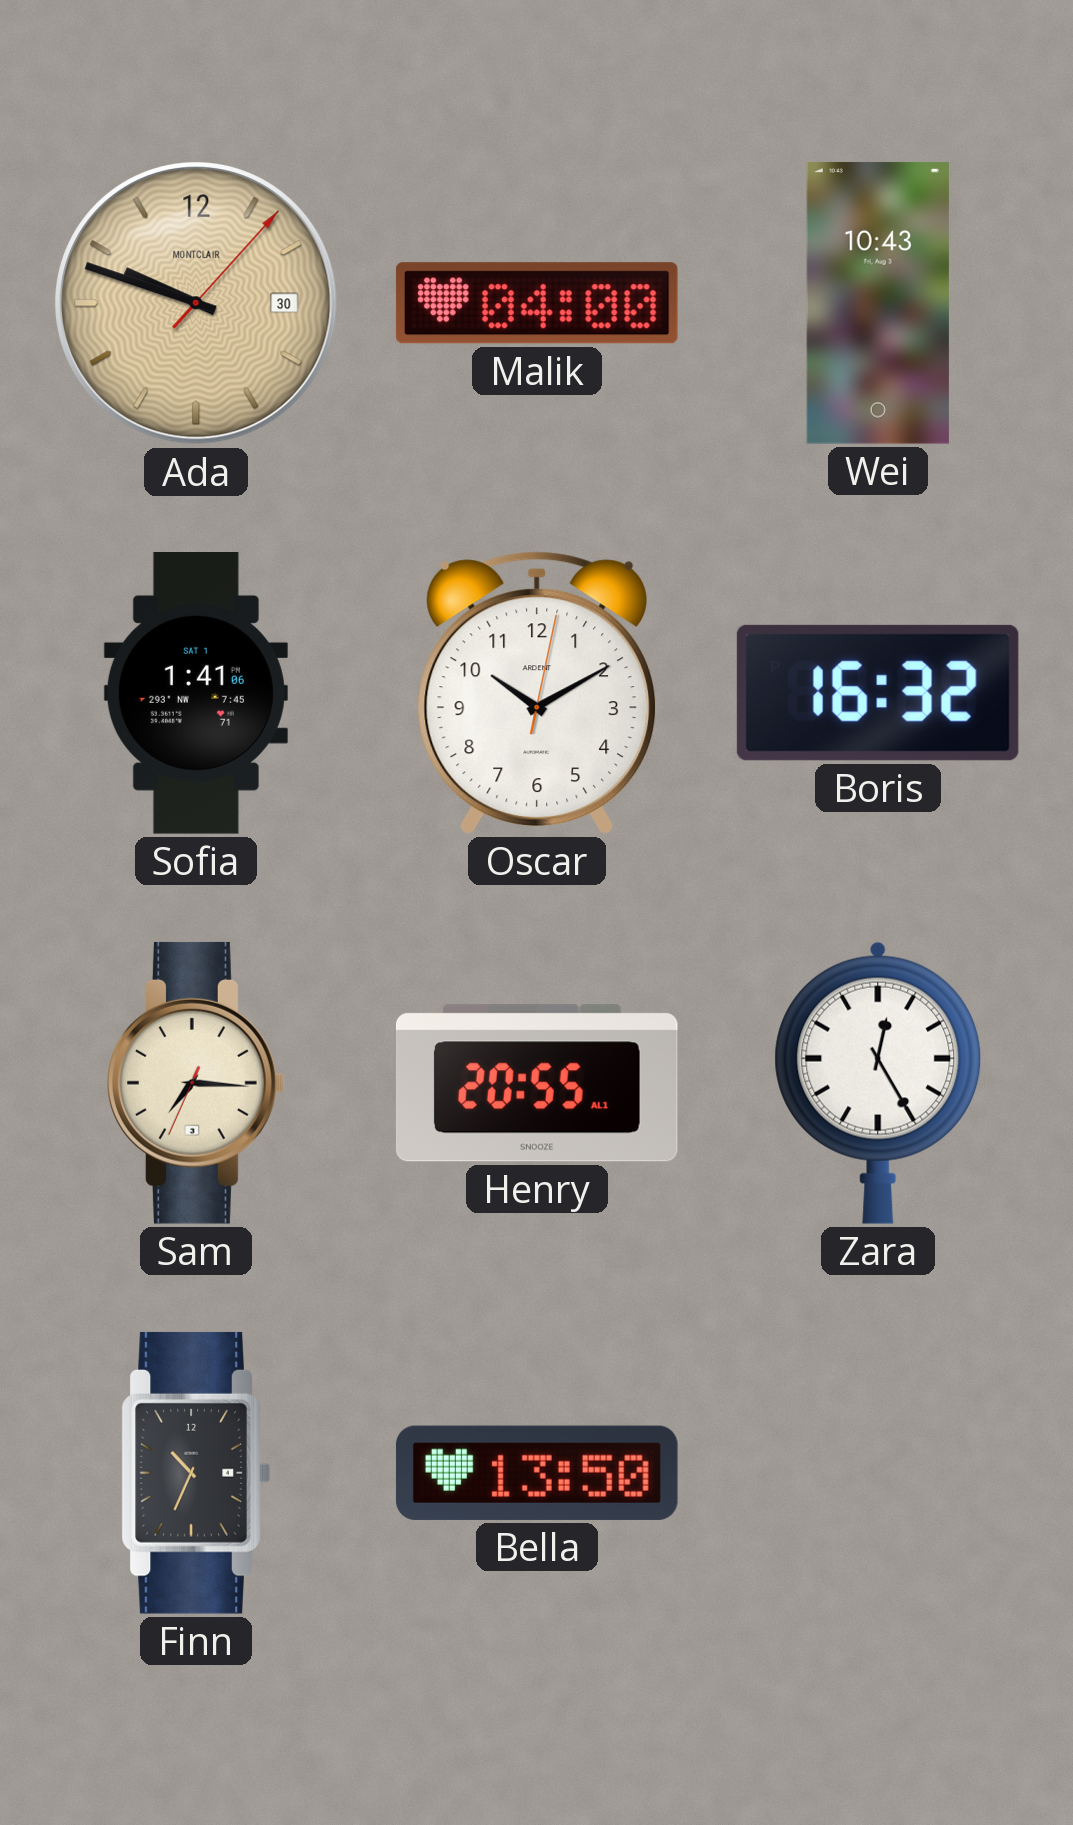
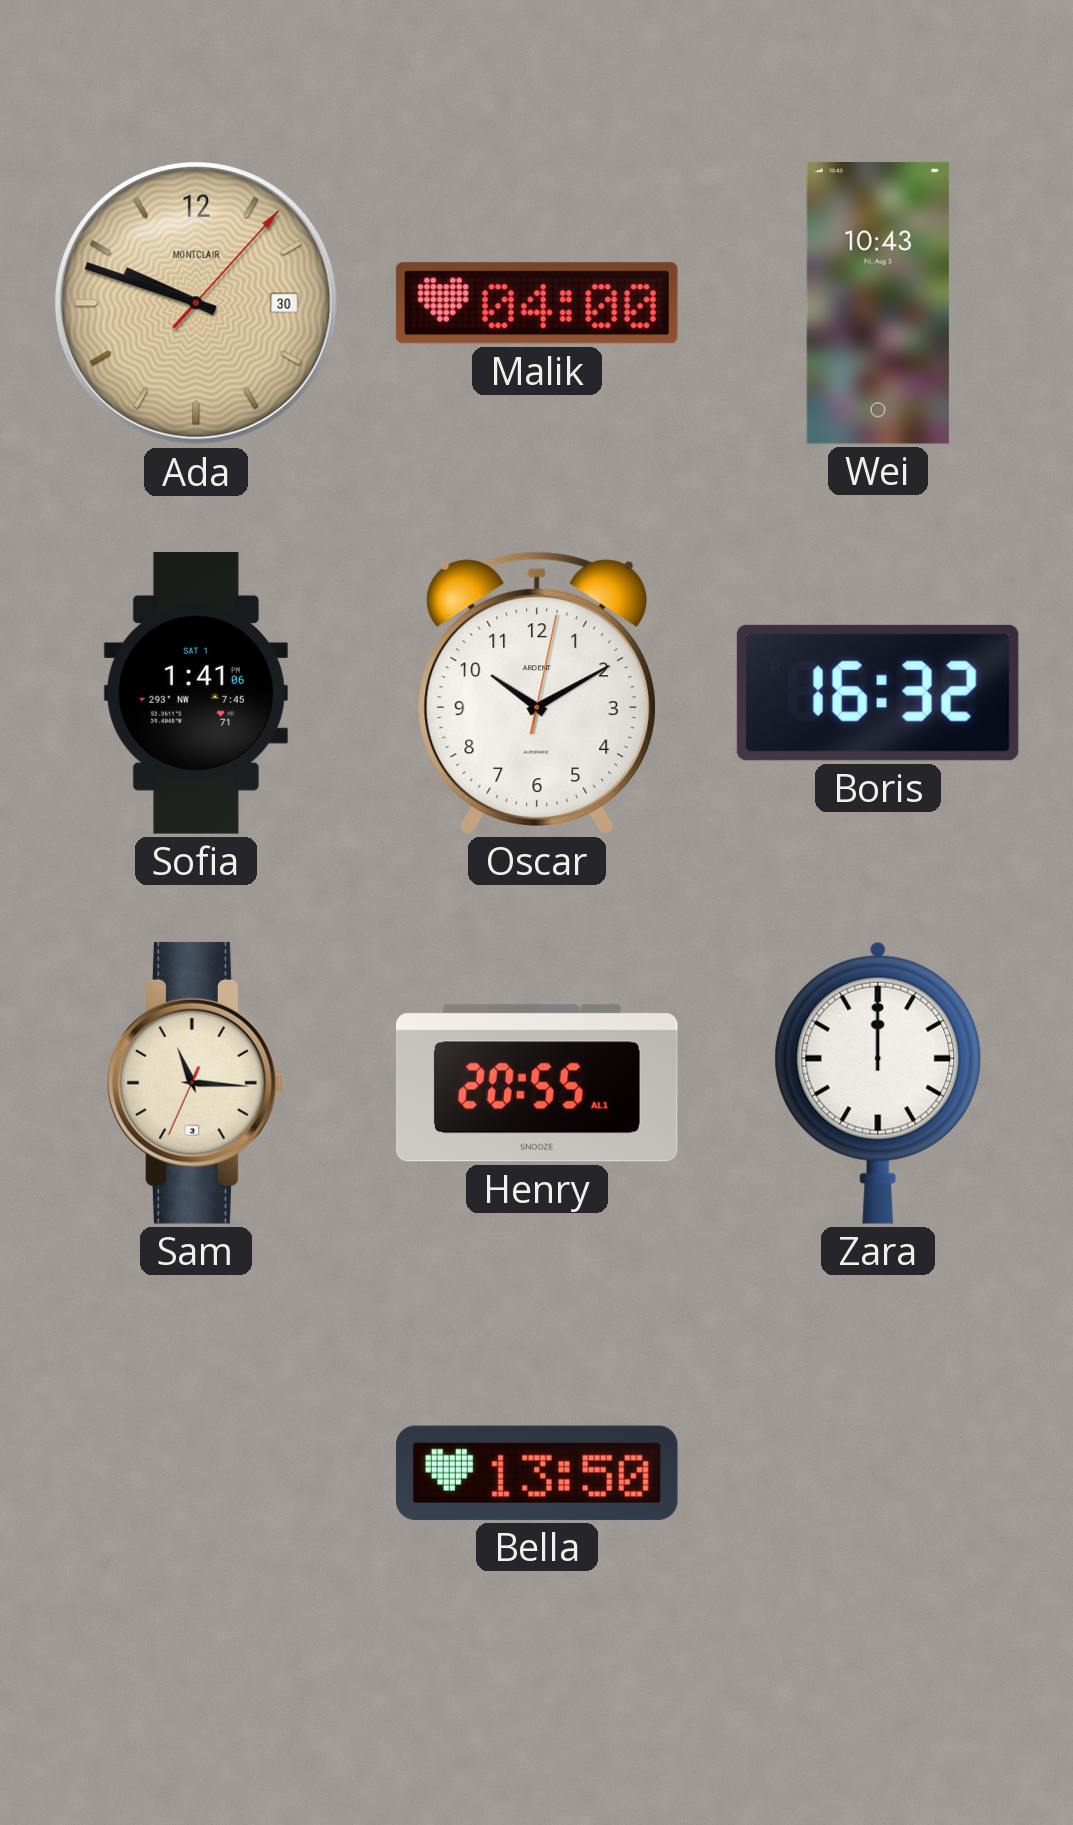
Sam: 7:15 -> 11:15
Zara: 12:25 -> 12:00
Finn: 10:34 -> none
